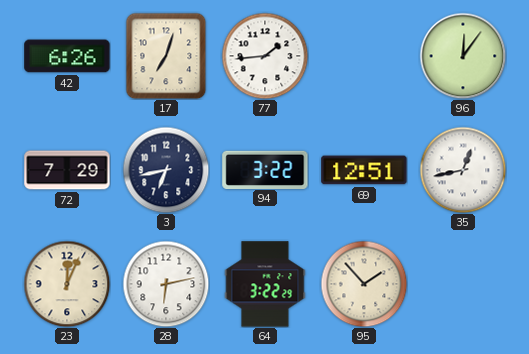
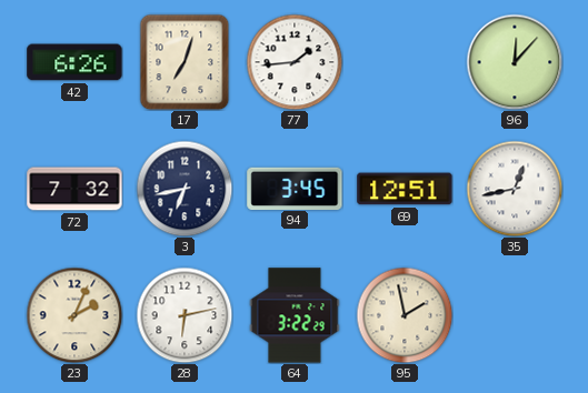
96: 12:06 -> 12:07
72: 7:29 -> 7:32
94: 3:22 -> 3:45
23: 12:04 -> 2:04
95: 1:53 -> 1:58
